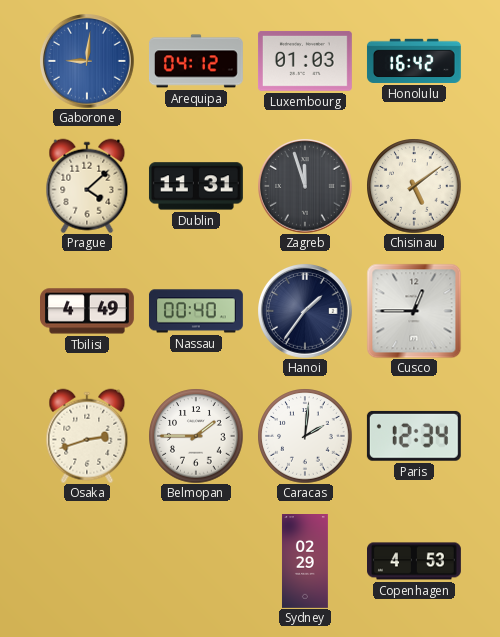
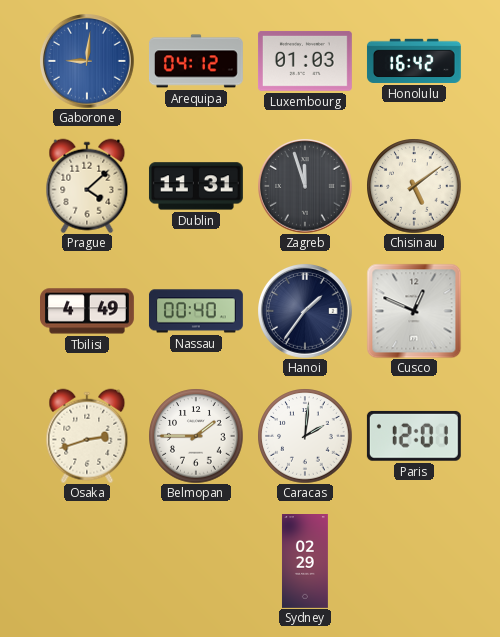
Cusco: 12:45 -> 12:49
Paris: 12:34 -> 12:01
Copenhagen: 4:53 -> none
